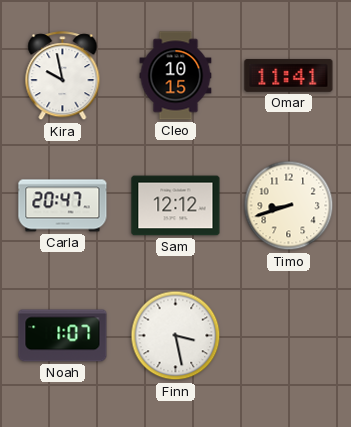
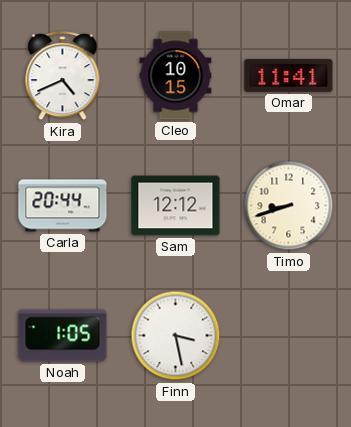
Kira: 9:58 -> 4:41
Carla: 20:47 -> 20:44
Noah: 1:07 -> 1:05
